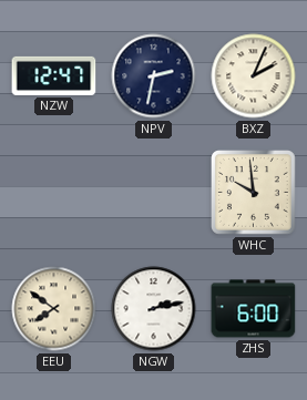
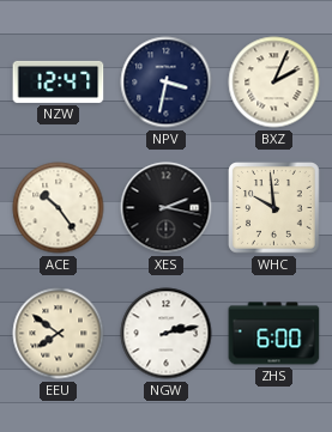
NPV: 2:32 -> 3:32
ACE: none -> 10:24
XES: none -> 2:17
